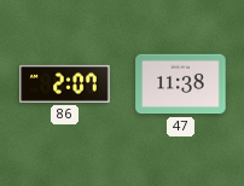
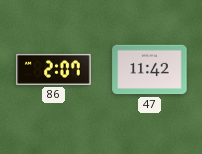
47: 11:38 -> 11:42
